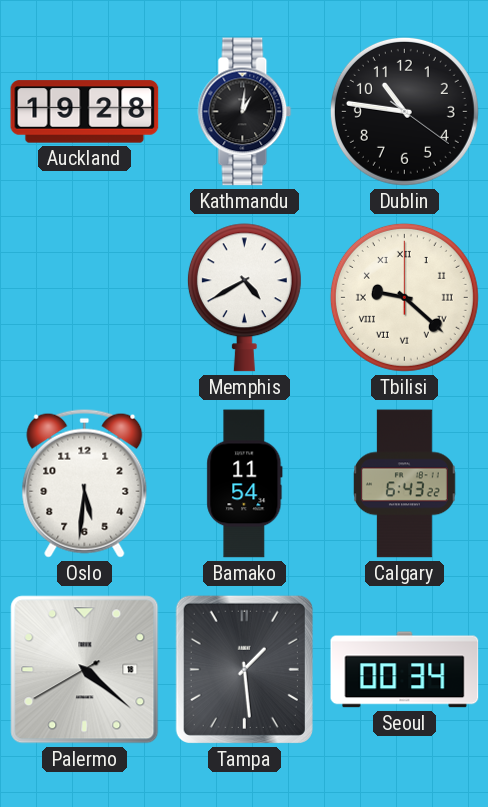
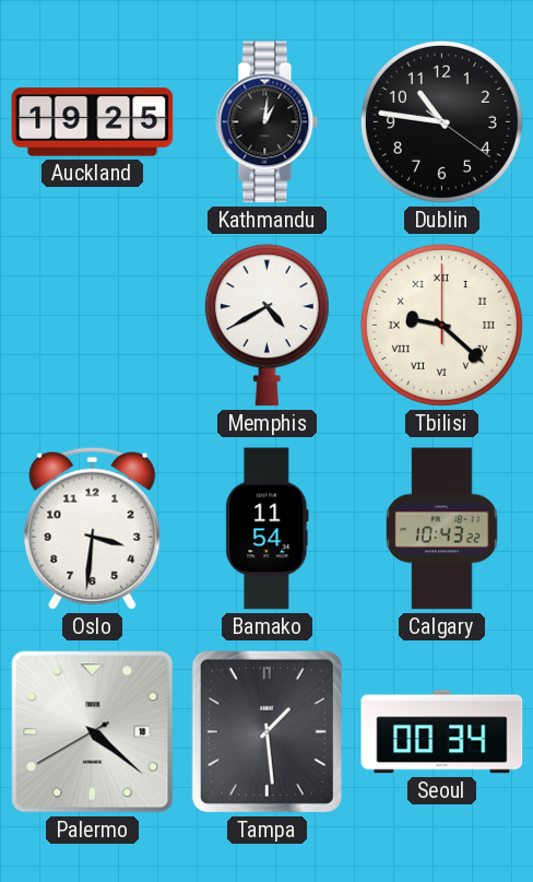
Auckland: 19:28 -> 19:25
Oslo: 5:31 -> 3:31
Calgary: 6:43 -> 10:43
